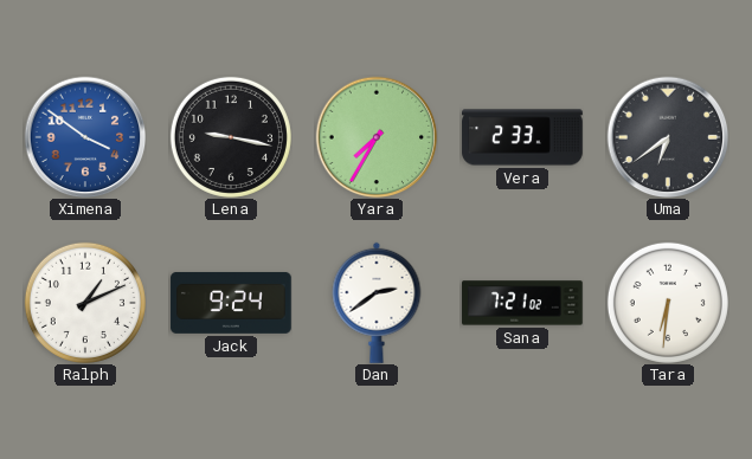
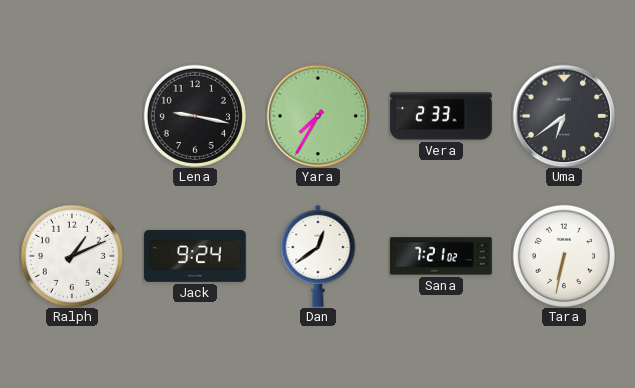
Ximena: 3:51 -> none
Dan: 2:39 -> 12:39
Tara: 6:31 -> 6:32
